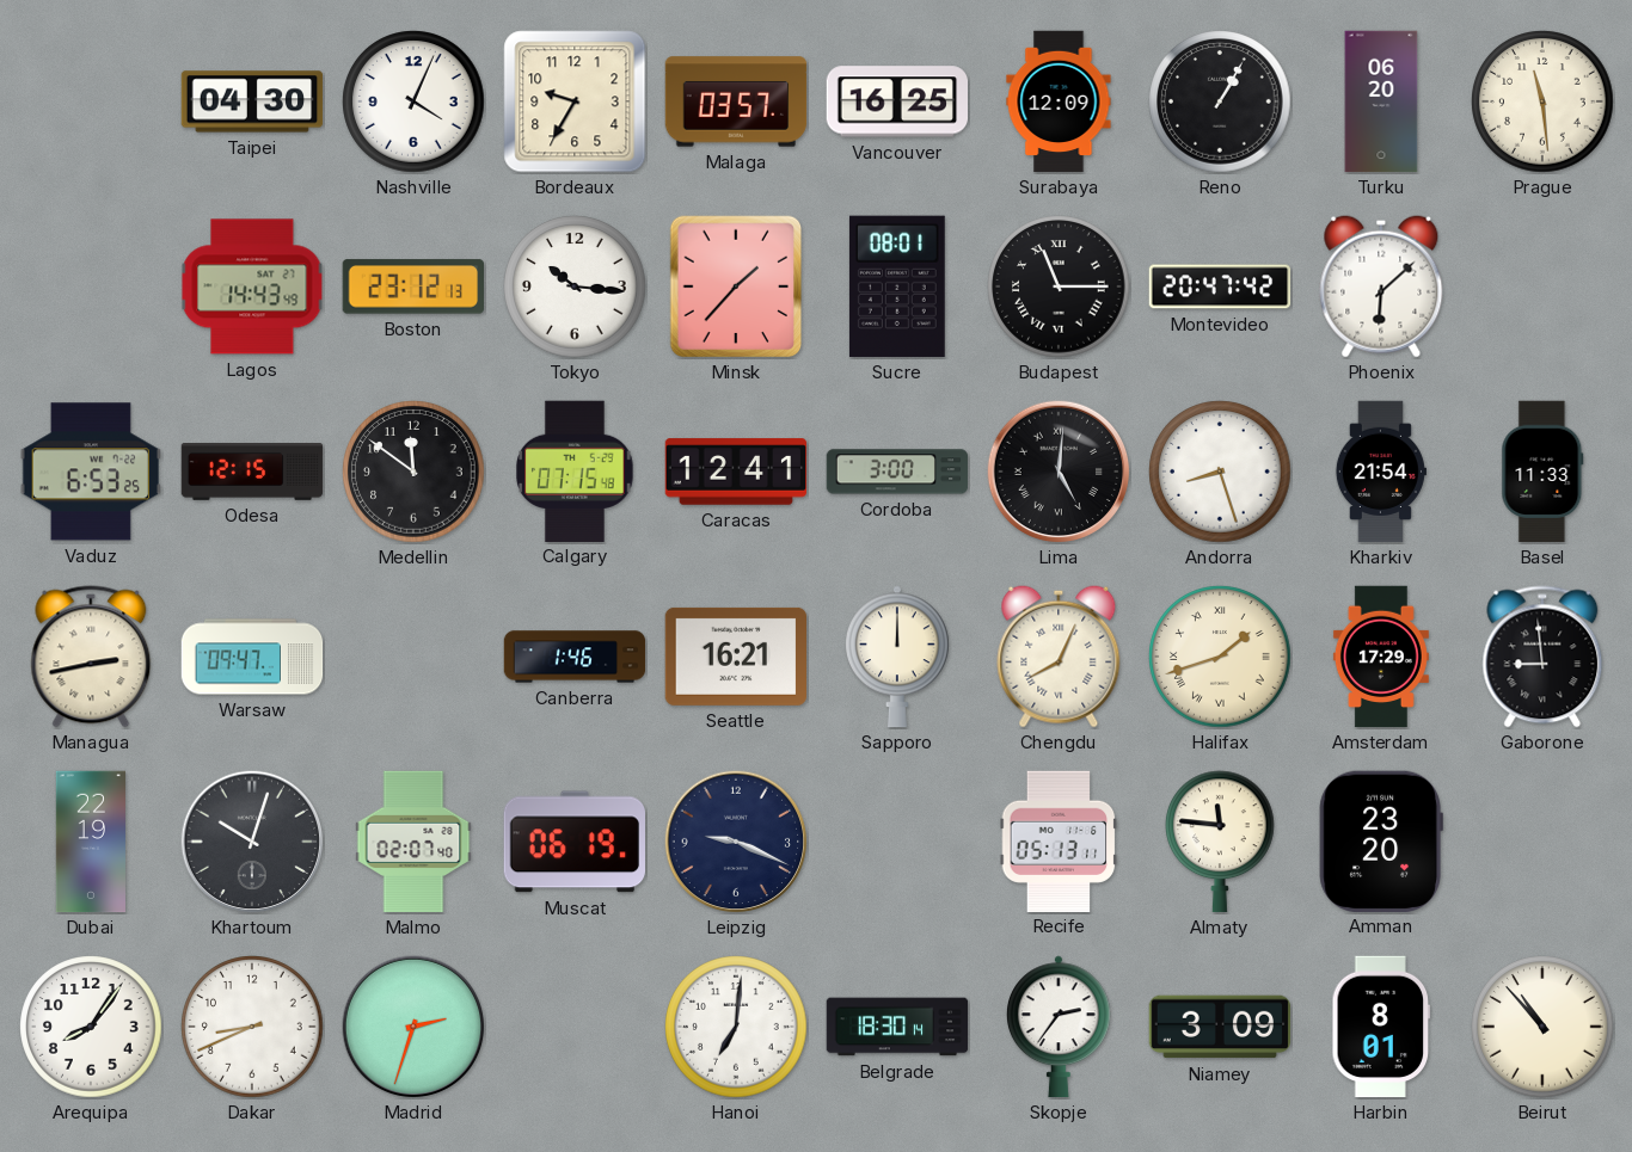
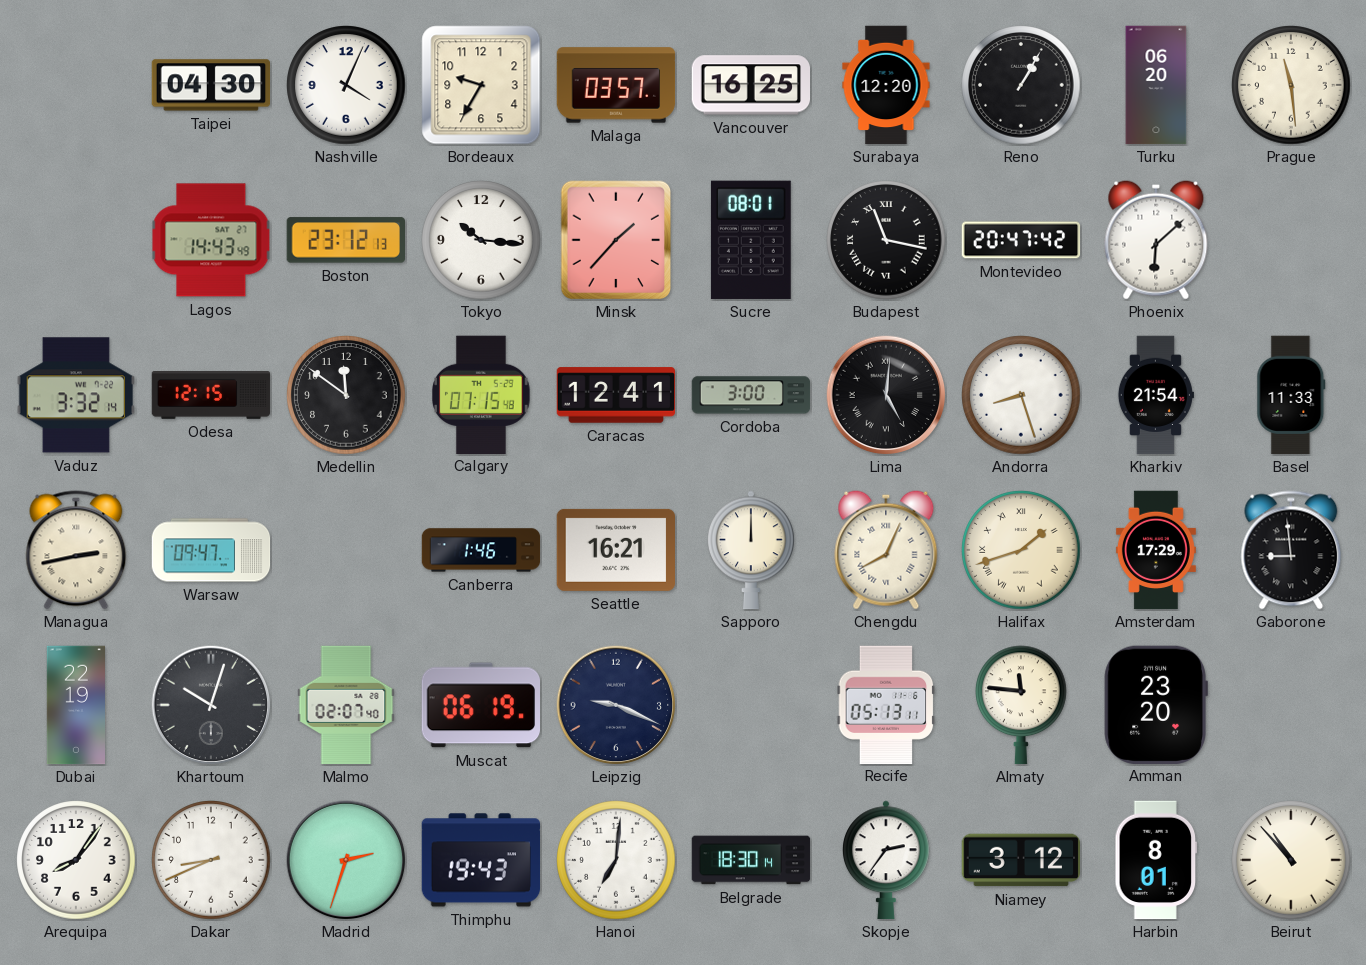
Surabaya: 12:09 -> 12:20
Budapest: 11:15 -> 11:17
Vaduz: 6:53 -> 3:32
Thimphu: none -> 19:43
Niamey: 3:09 -> 3:12
